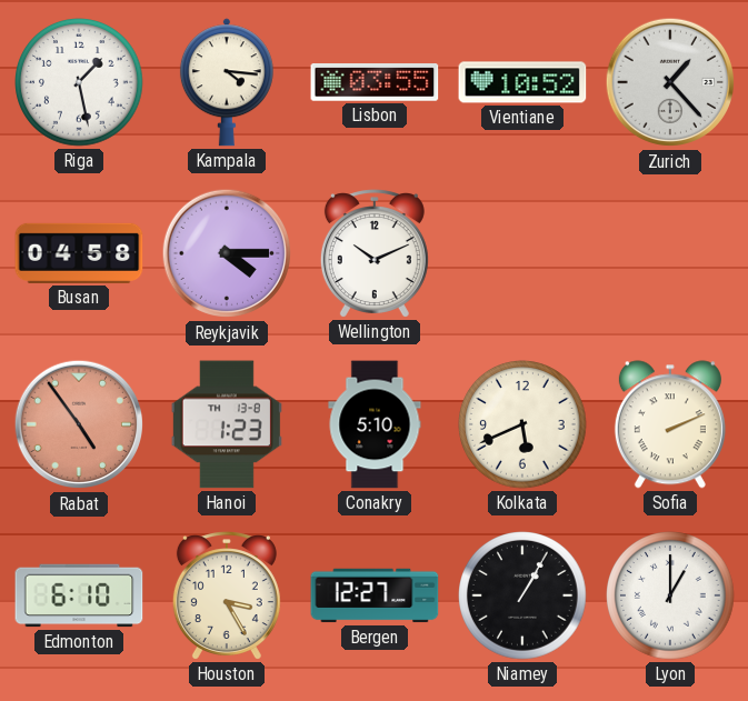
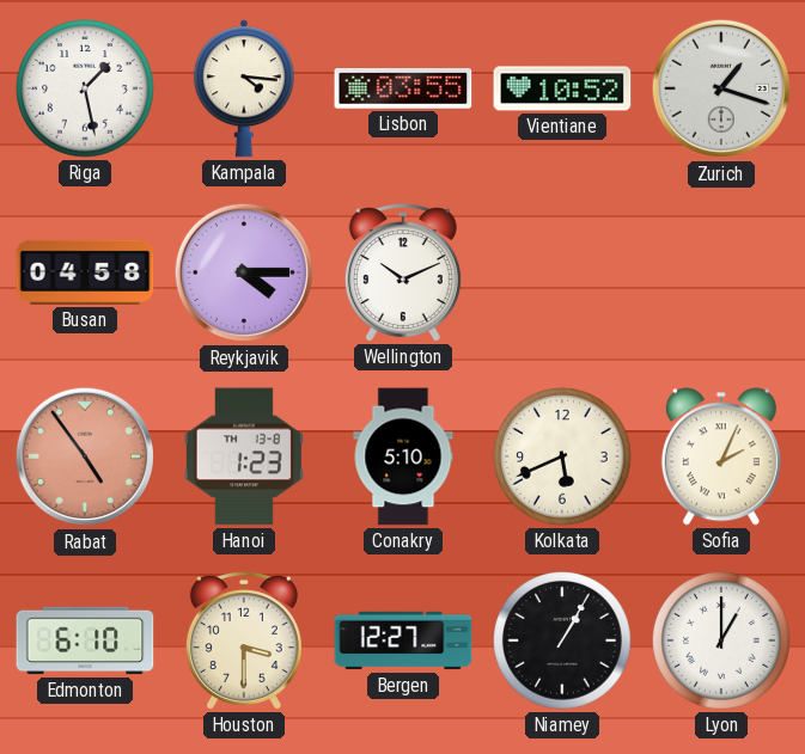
Zurich: 1:23 -> 1:18
Sofia: 2:11 -> 2:04
Houston: 3:25 -> 3:30
